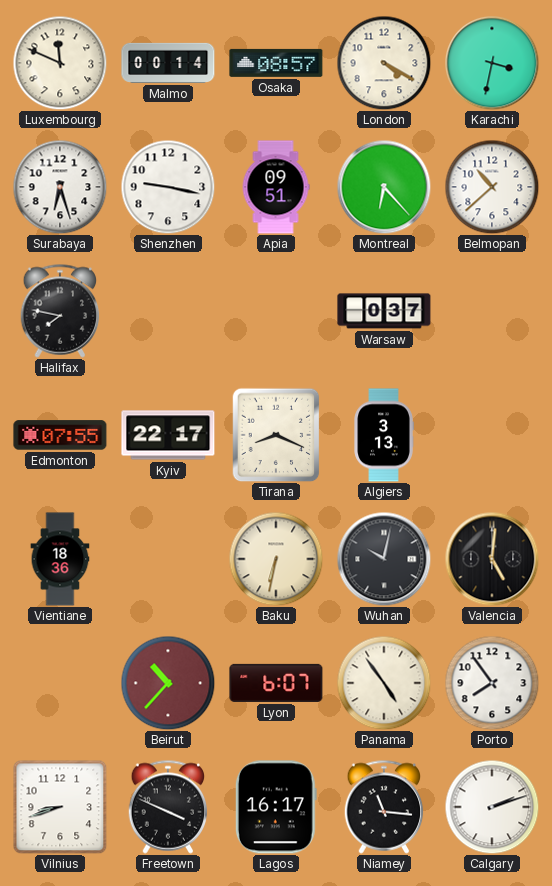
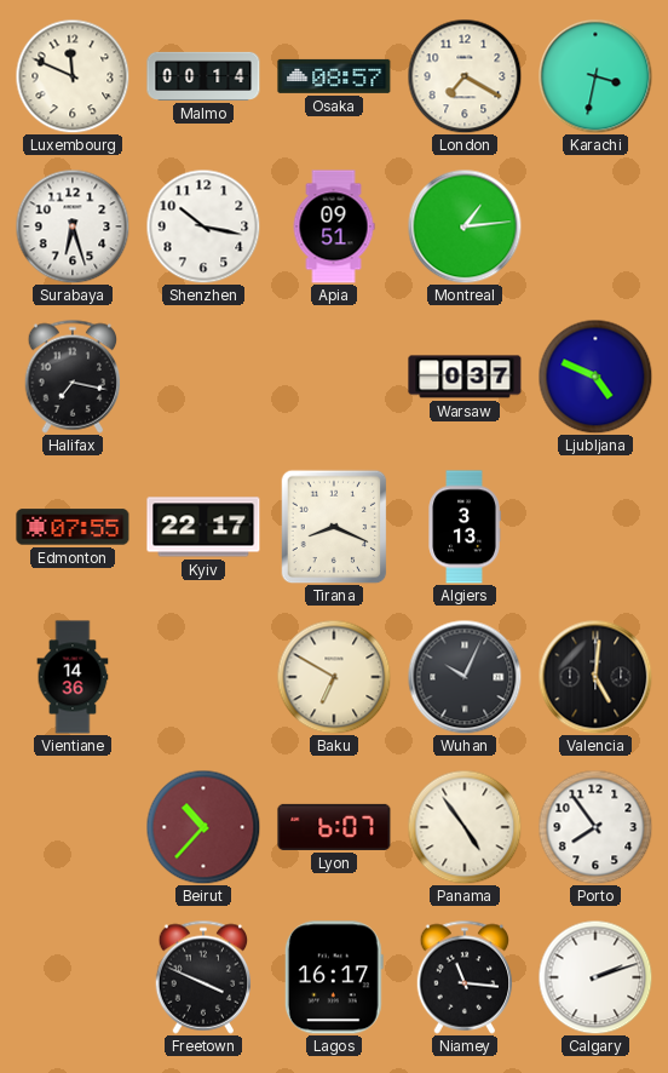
London: 4:20 -> 7:20
Shenzhen: 9:17 -> 10:17
Montreal: 6:23 -> 1:14
Belmopan: 10:38 -> none
Halifax: 7:47 -> 7:17
Ljubljana: none -> 4:49
Vientiane: 18:36 -> 14:36
Baku: 6:32 -> 6:50
Wuhan: 10:02 -> 10:04
Vilnius: 8:42 -> none
